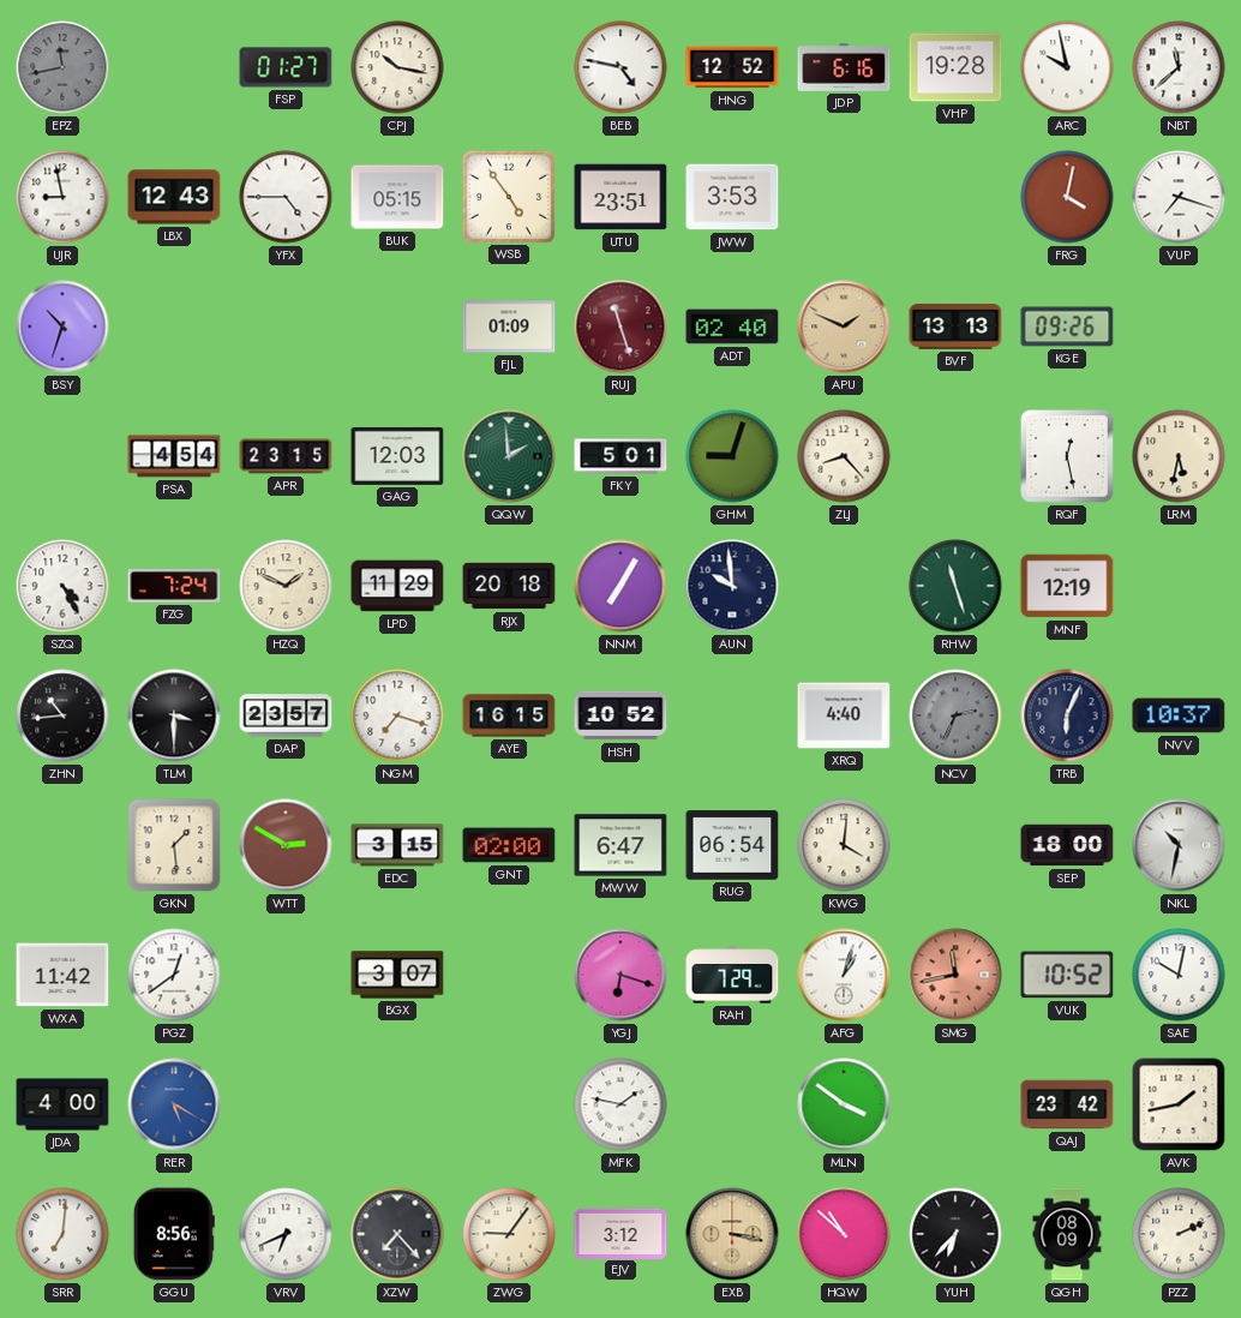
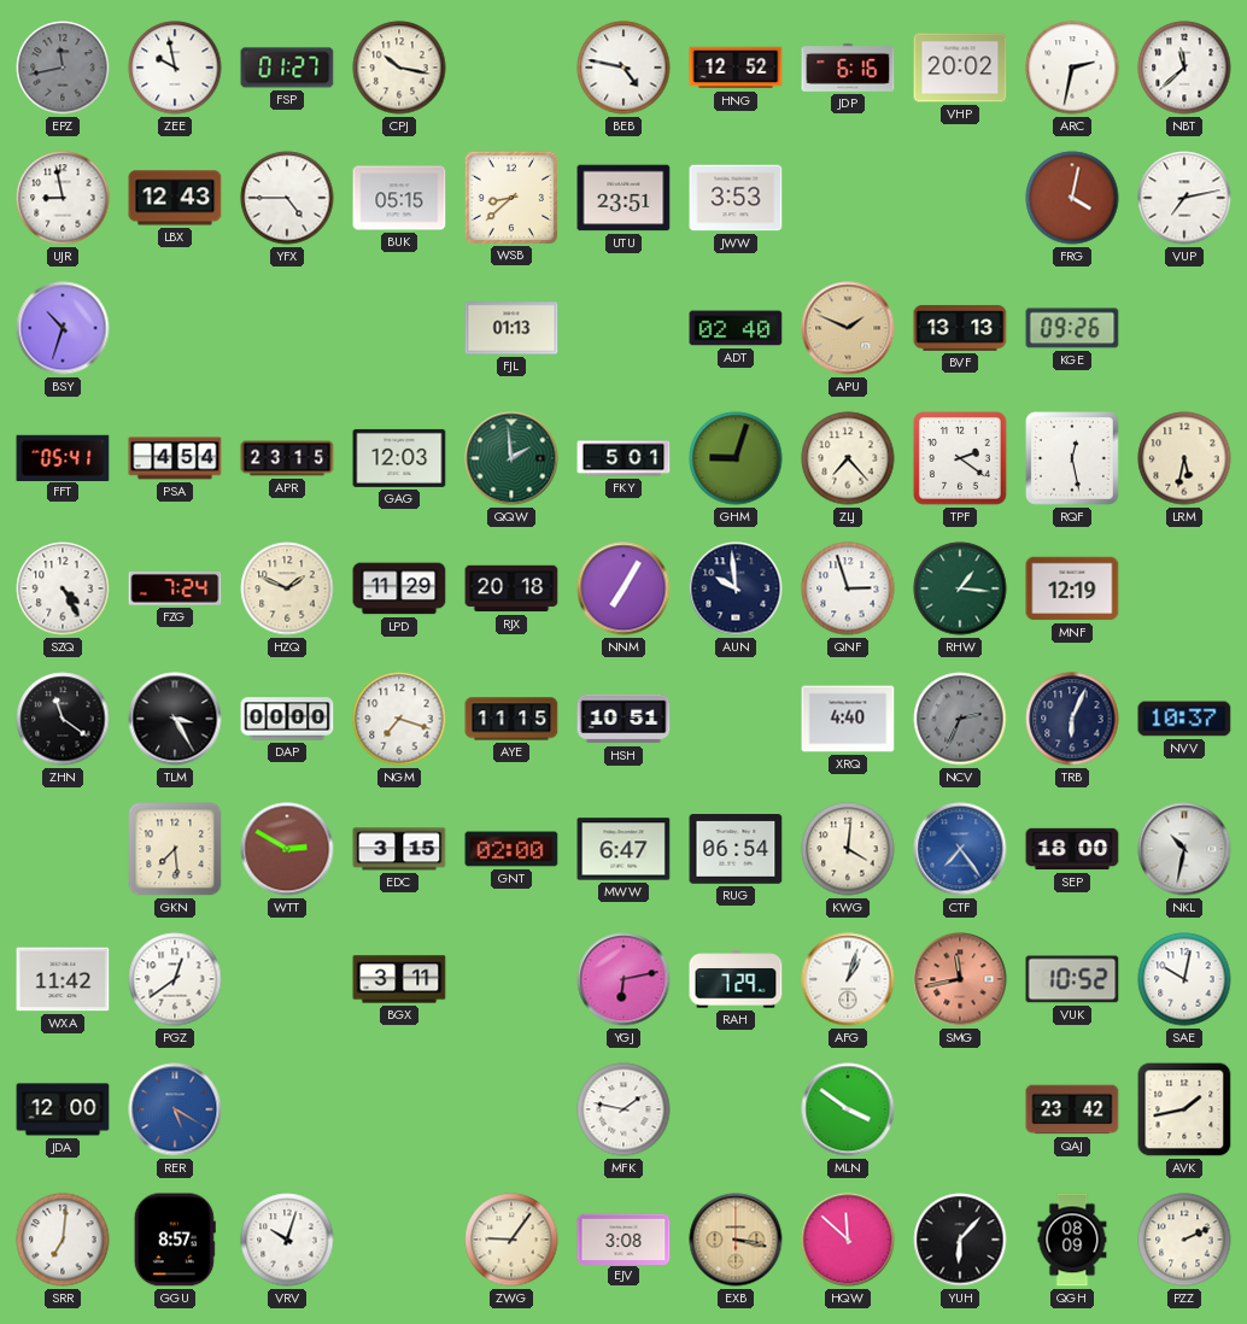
ZEE: none -> 9:58
VHP: 19:28 -> 20:02
ARC: 9:58 -> 2:32
WSB: 4:54 -> 8:38
VUP: 7:18 -> 7:13
FJL: 01:09 -> 01:13
RUJ: 11:27 -> none
FFT: none -> 05:41
ZLJ: 8:23 -> 7:23
TPF: none -> 2:21
QNF: none -> 2:57
RHW: 11:27 -> 1:16
ZHN: 10:44 -> 11:21
TLM: 3:30 -> 3:25
DAP: 23:57 -> 00:00
AYE: 16:15 -> 11:15
HSH: 10:52 -> 10:51
GKN: 1:29 -> 7:29
CTF: none -> 7:24
BGX: 3:07 -> 3:11
YGJ: 6:18 -> 6:13
JDA: 4:00 -> 12:00
GGU: 8:56 -> 8:57
VRV: 6:41 -> 10:03
XZW: 7:23 -> none
EJV: 3:12 -> 3:08
HQW: 10:52 -> 11:52
YUH: 6:37 -> 6:07
